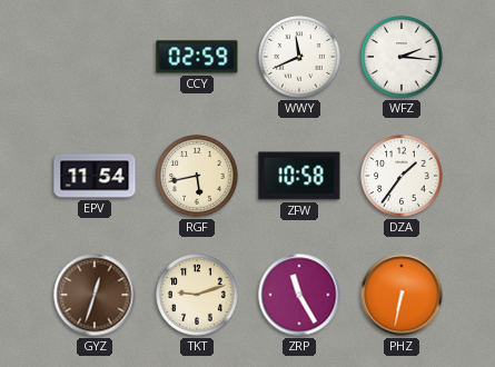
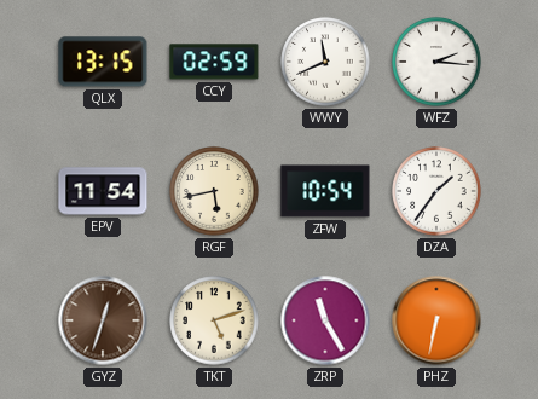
QLX: none -> 13:15
ZFW: 10:58 -> 10:54
TKT: 9:12 -> 5:12
